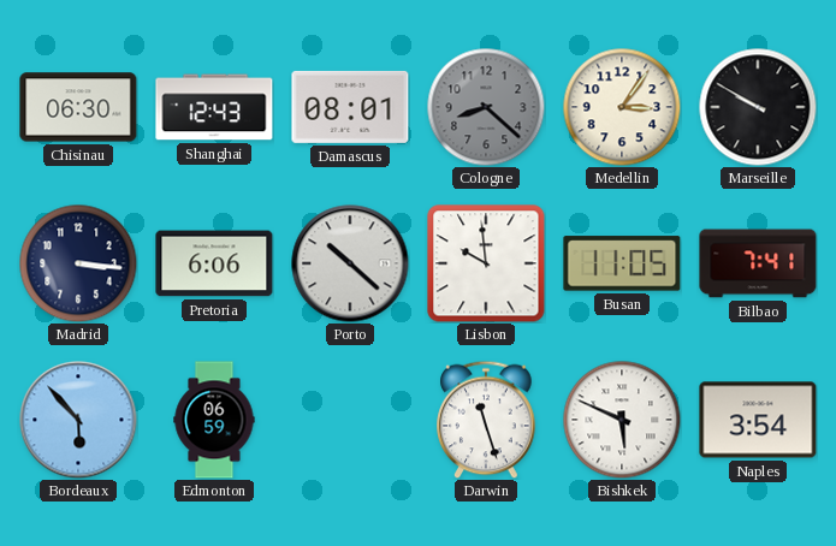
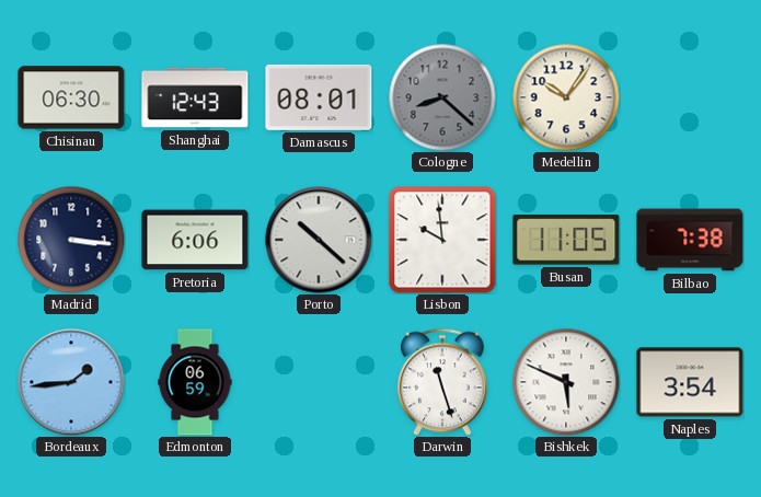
Medellin: 3:06 -> 10:06
Marseille: 9:50 -> none
Bilbao: 7:41 -> 7:38
Bordeaux: 5:53 -> 1:44
